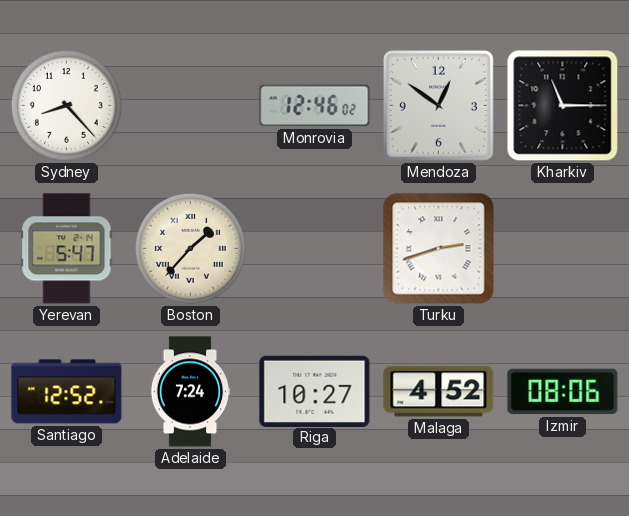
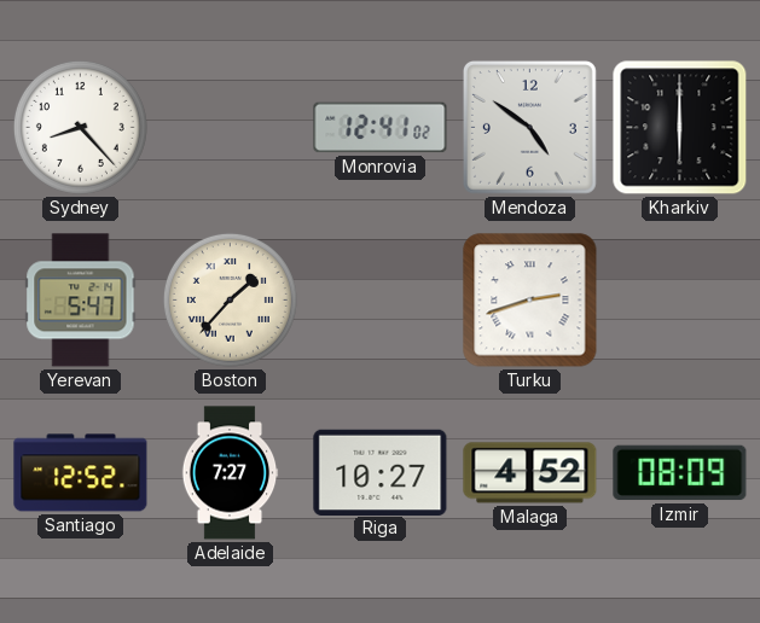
Monrovia: 12:46 -> 12:41
Mendoza: 12:51 -> 4:51
Kharkiv: 11:15 -> 6:00
Adelaide: 7:24 -> 7:27
Izmir: 08:06 -> 08:09
